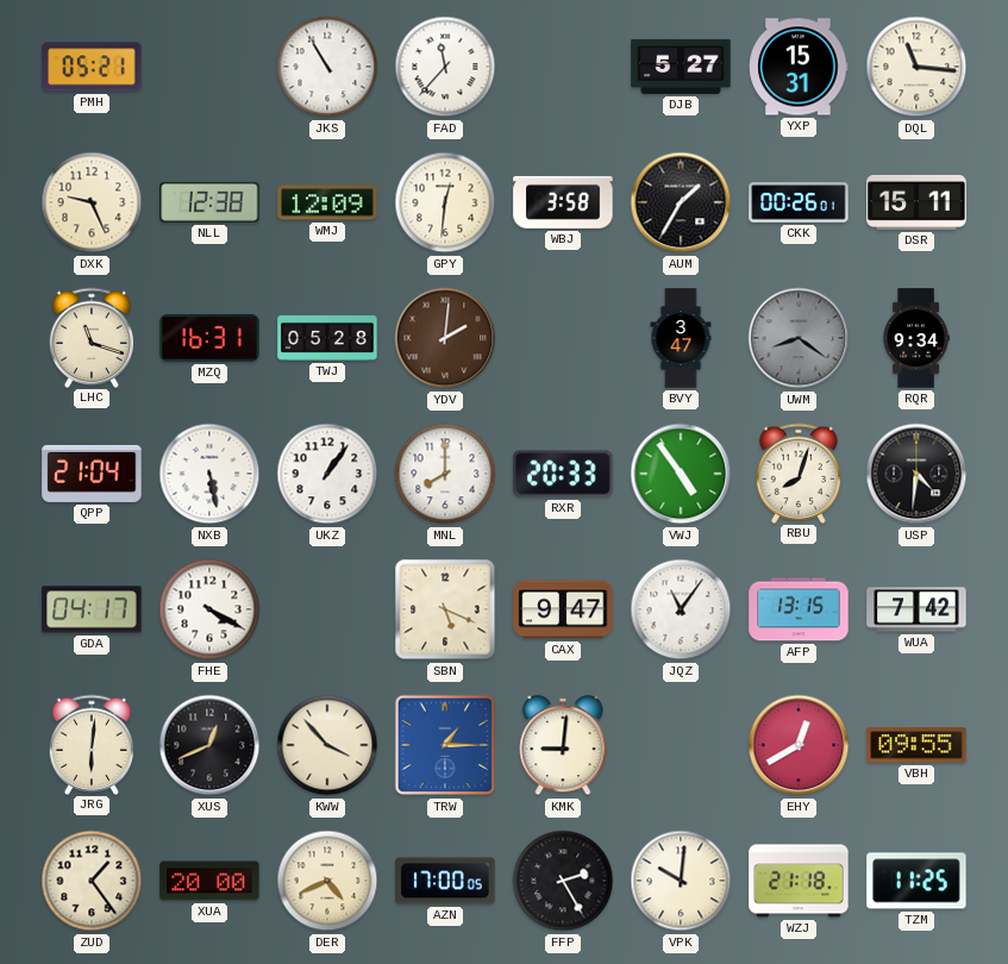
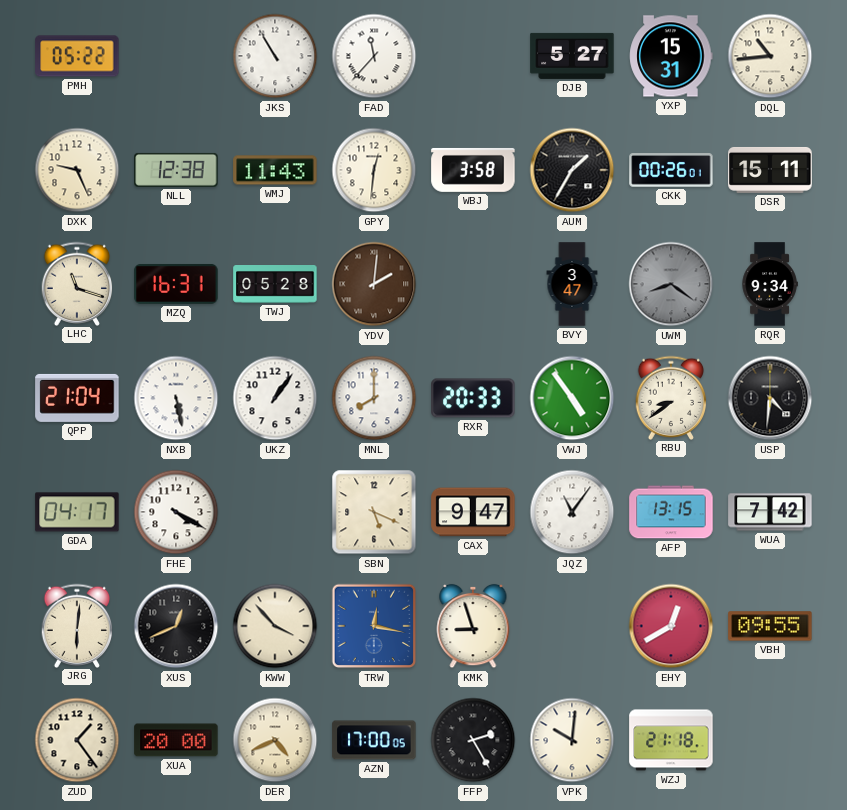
PMH: 05:21 -> 05:22
DQL: 11:16 -> 10:44
WMJ: 12:09 -> 11:43
RBU: 8:03 -> 8:39
TRW: 1:15 -> 12:17
KMK: 9:01 -> 8:57
TZM: 11:25 -> none
